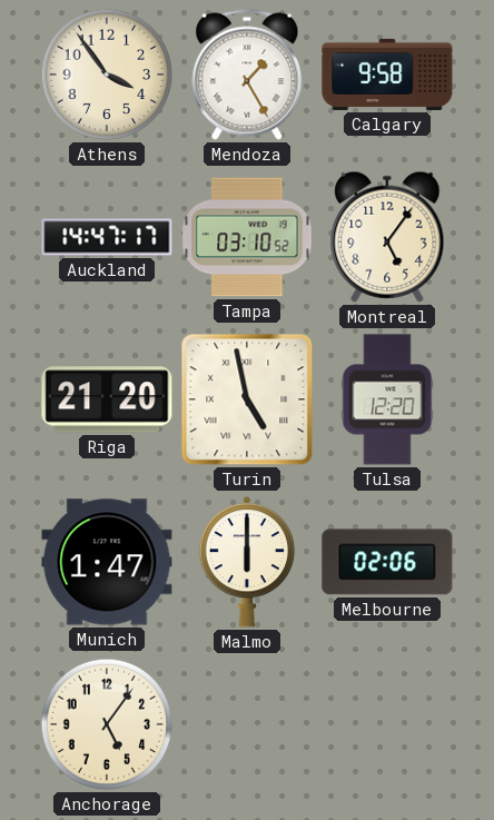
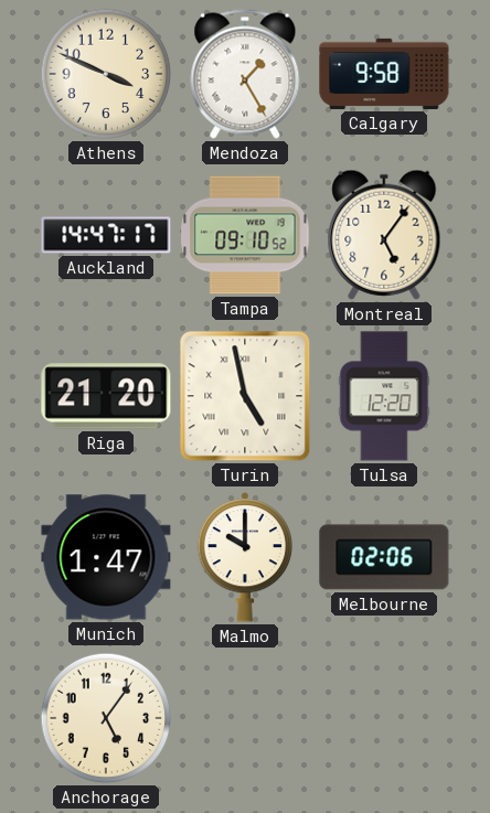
Athens: 3:54 -> 3:49
Tampa: 03:10 -> 09:10
Malmo: 6:00 -> 10:00
